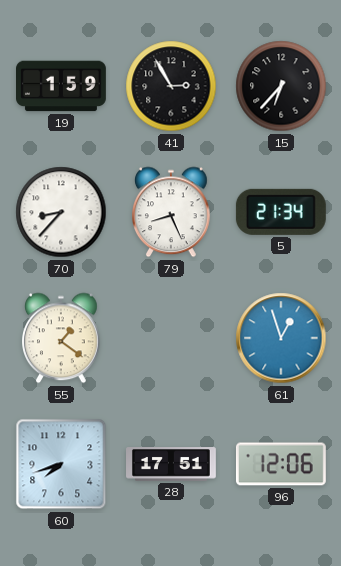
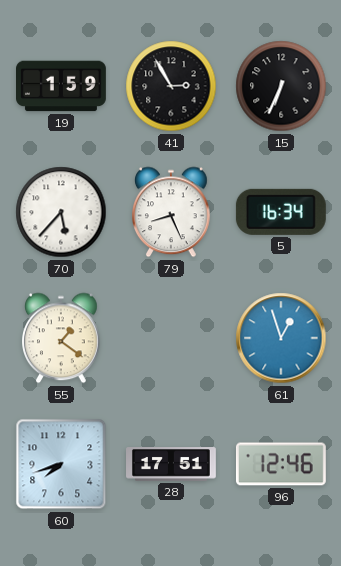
15: 6:37 -> 6:34
70: 8:37 -> 5:37
5: 21:34 -> 16:34
96: 12:06 -> 12:46
